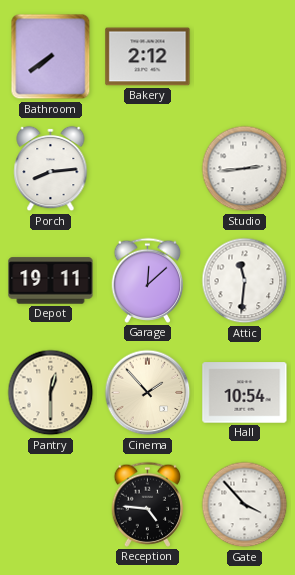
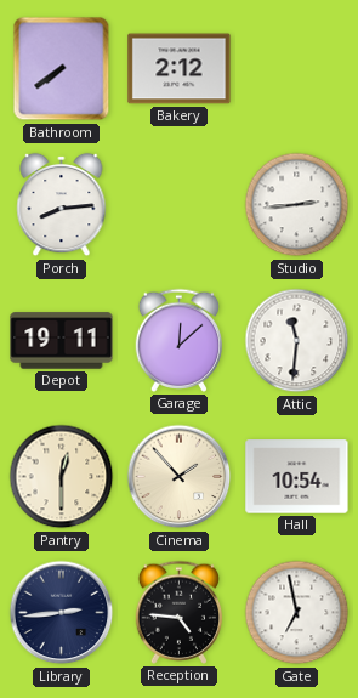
Library: none -> 2:44
Gate: 3:53 -> 6:58
